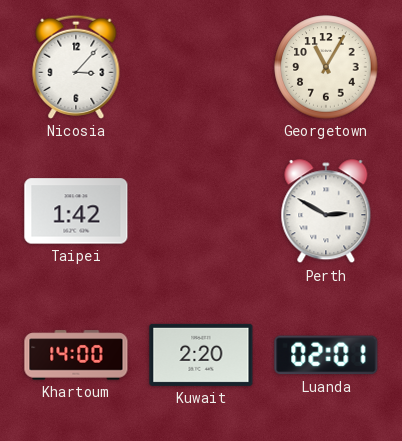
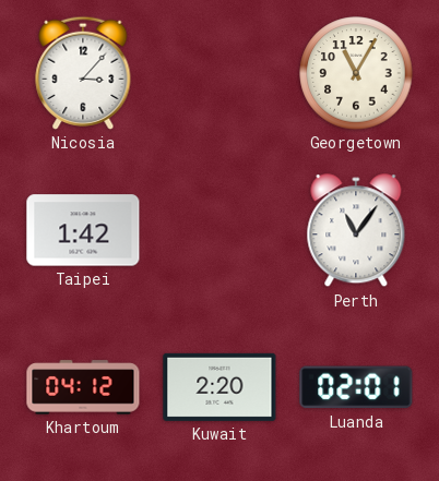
Perth: 2:50 -> 11:06
Khartoum: 14:00 -> 04:12
